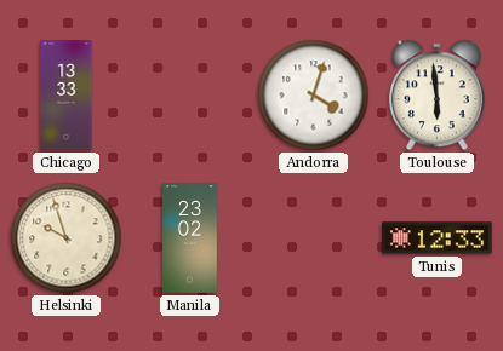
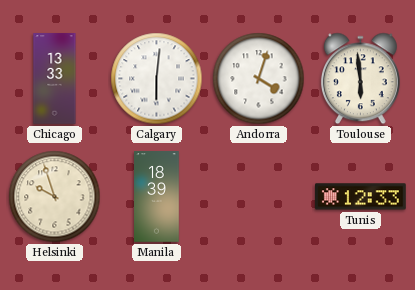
Calgary: none -> 6:01
Manila: 23:02 -> 18:39
